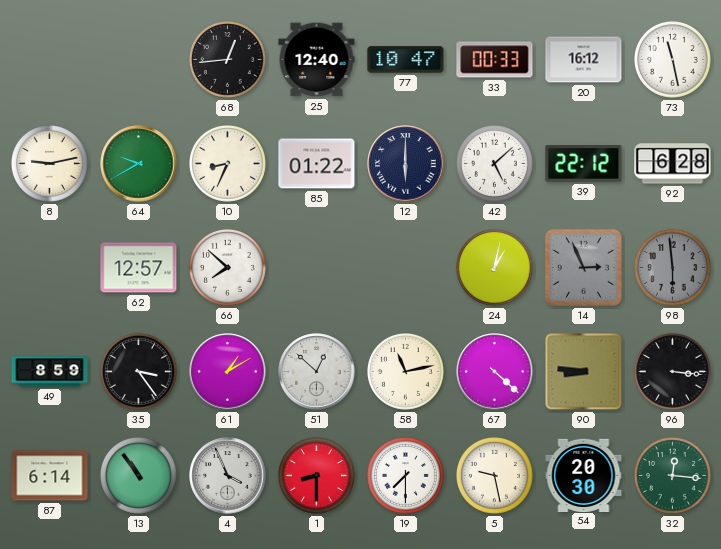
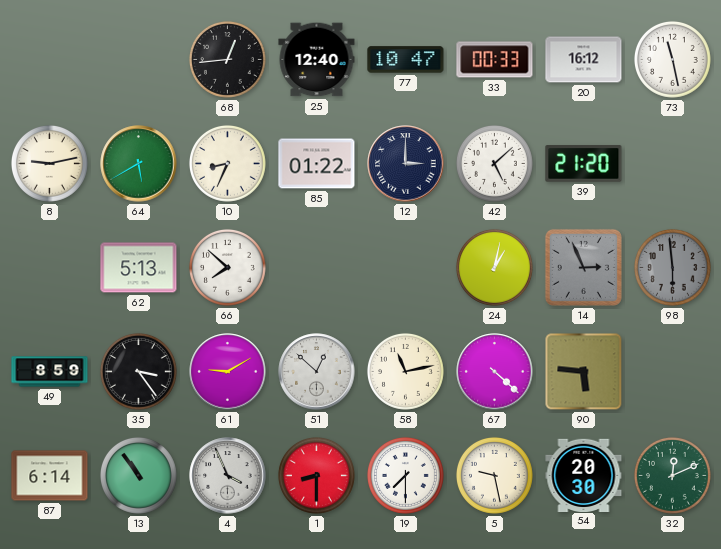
64: 9:40 -> 5:40
12: 6:00 -> 3:00
39: 22:12 -> 21:20
92: 6:28 -> none
62: 12:57 -> 5:13
61: 1:10 -> 9:10
90: 8:46 -> 5:46
96: 3:16 -> none
32: 12:16 -> 12:11
